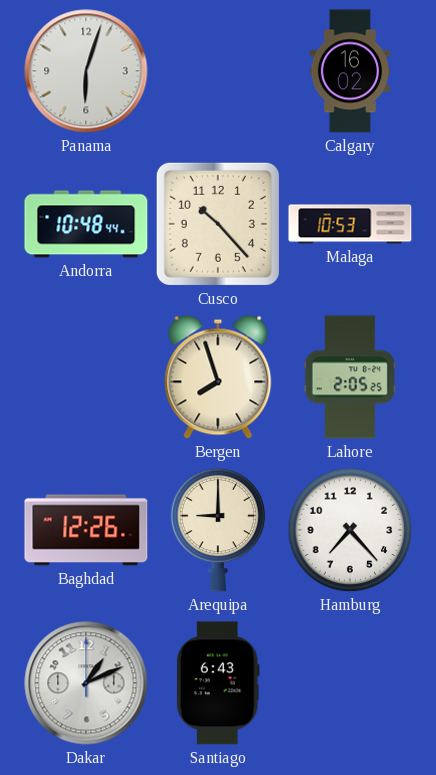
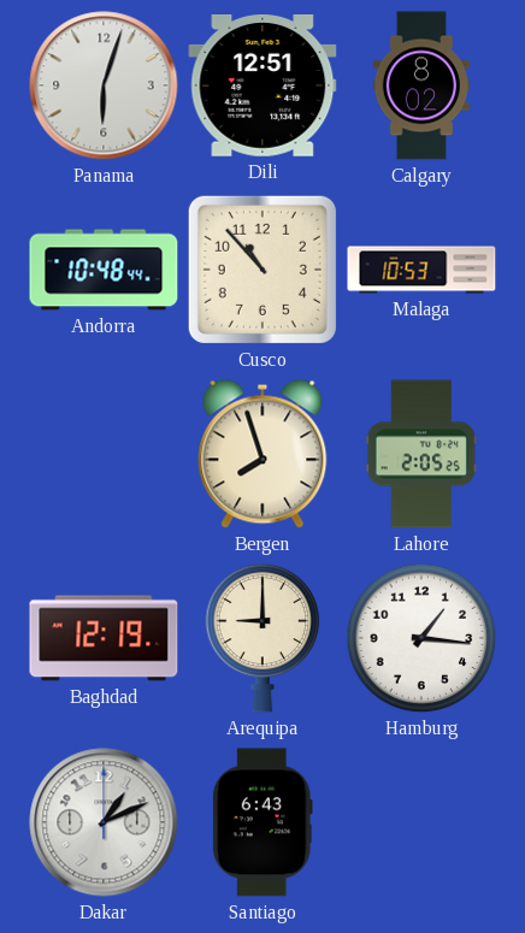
Dili: none -> 12:51
Calgary: 16:02 -> 8:02
Cusco: 10:23 -> 10:53
Baghdad: 12:26 -> 12:19
Hamburg: 7:23 -> 1:16
